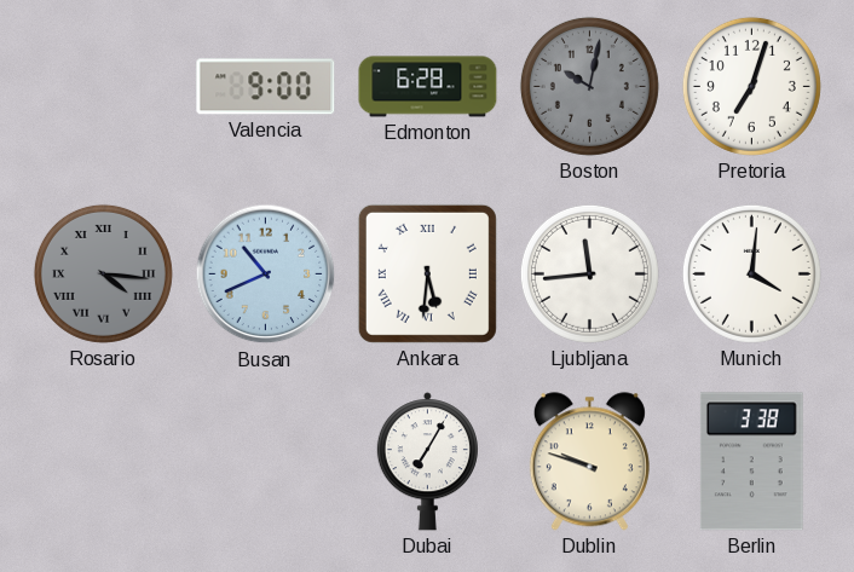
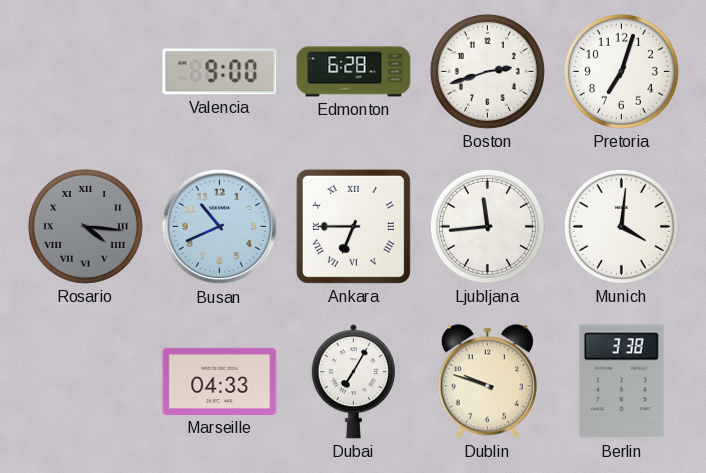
Boston: 10:02 -> 2:42
Boston dial: grey -> white
Ankara: 5:31 -> 6:45
Marseille: none -> 04:33
